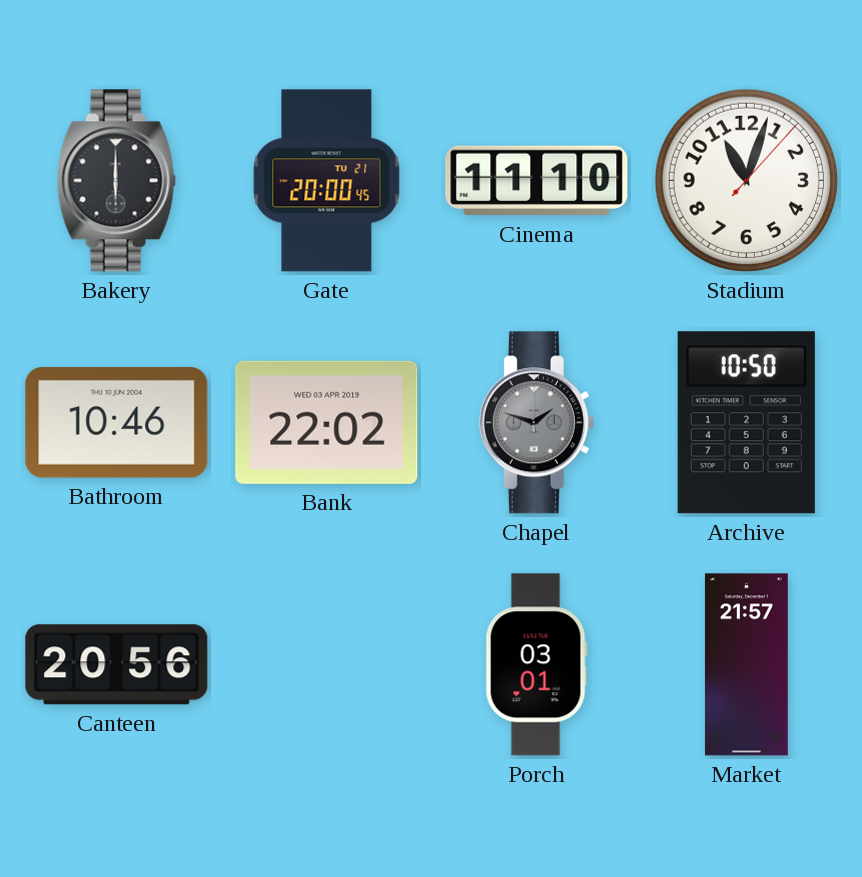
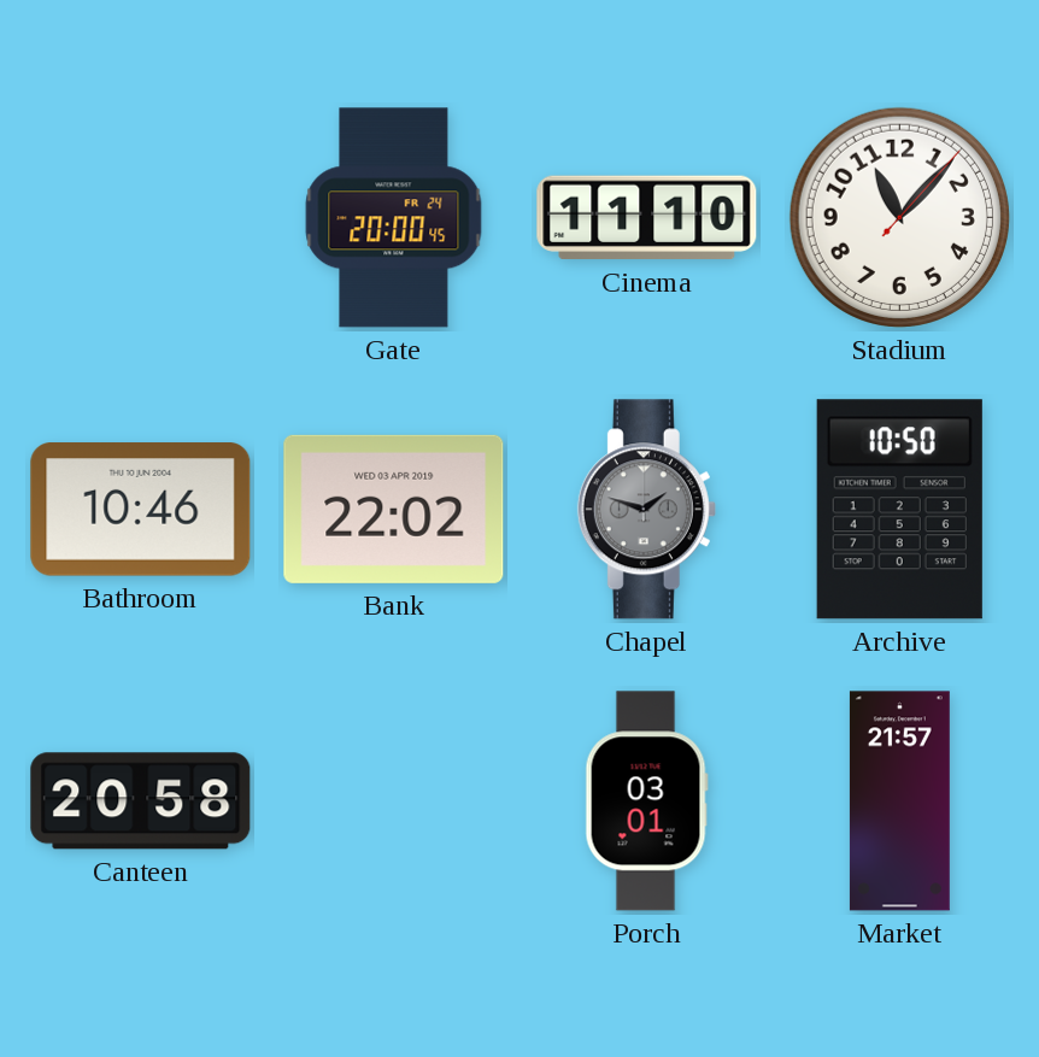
Bakery: 6:00 -> none
Gate date: TU 21 -> FR 24
Stadium: 11:03 -> 11:07
Canteen: 20:56 -> 20:58
